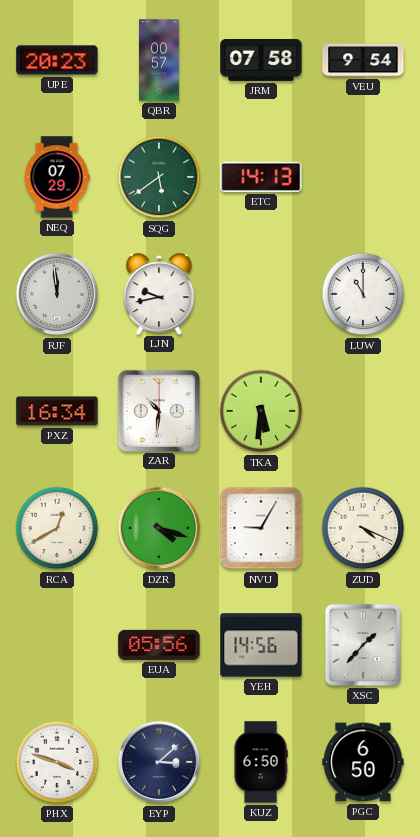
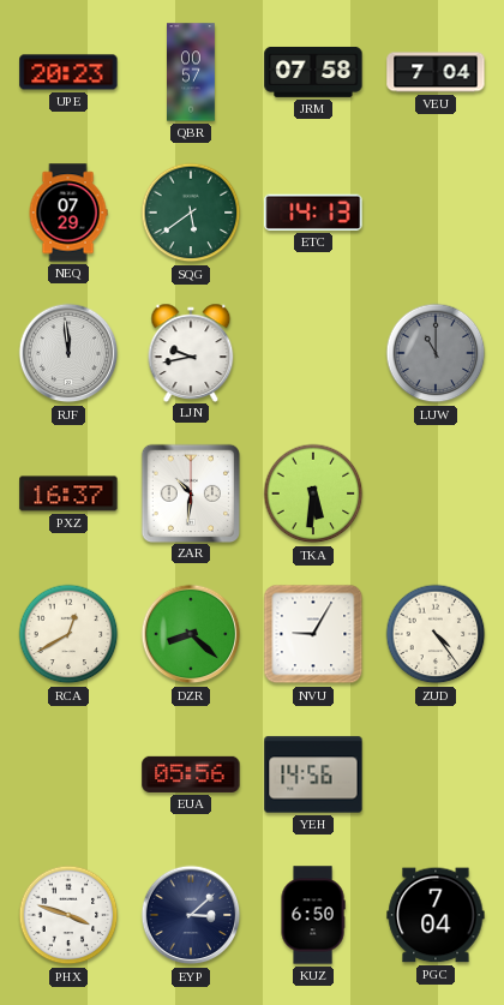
VEU: 9:54 -> 7:04
LUW dial: white -> grey
PXZ: 16:34 -> 16:37
DZR: 4:18 -> 8:22
ZUD: 4:19 -> 4:24
XSC: 1:37 -> none
PGC: 6:50 -> 7:04
